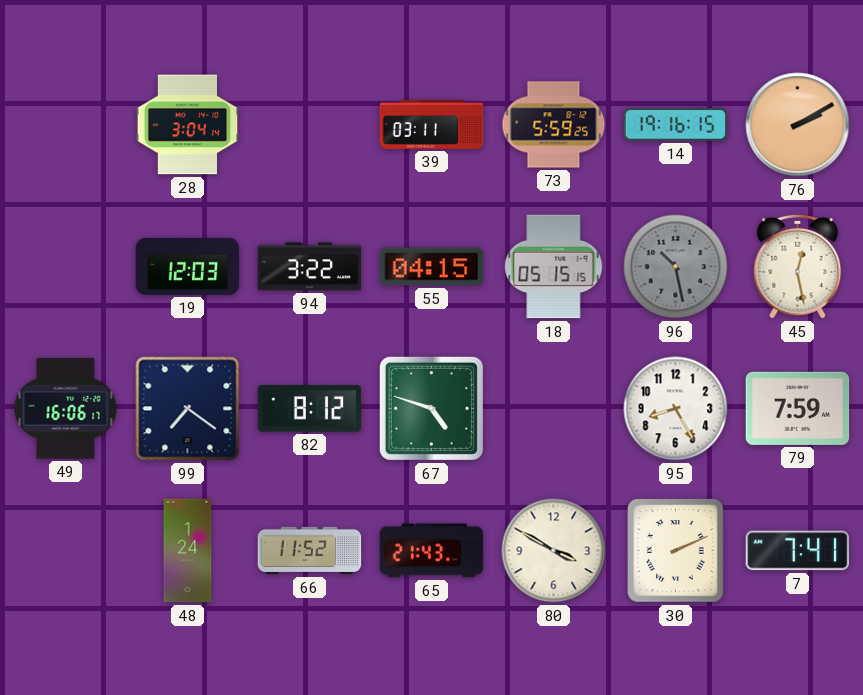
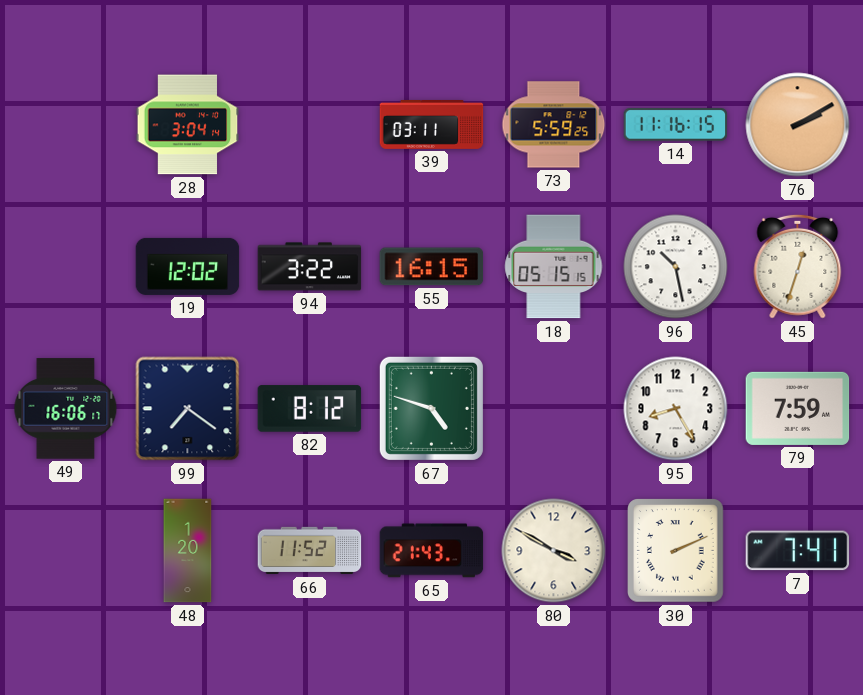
14: 19:16 -> 11:16
19: 12:03 -> 12:02
55: 04:15 -> 16:15
96 dial: grey -> white
45: 12:28 -> 12:33
48: 1:24 -> 1:20
